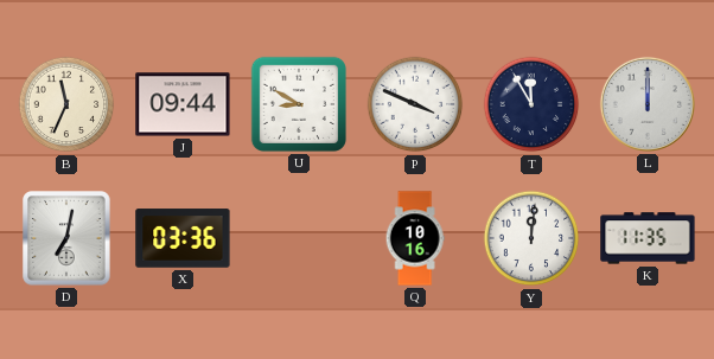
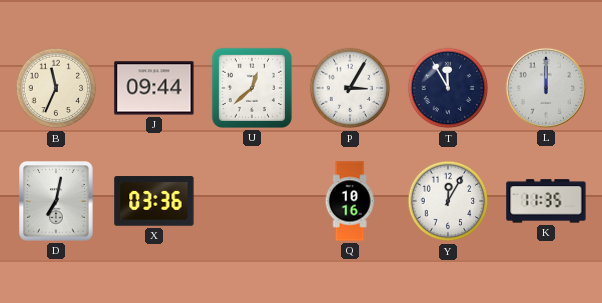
U: 8:50 -> 12:38
P: 3:49 -> 3:05
Y: 12:01 -> 12:05
